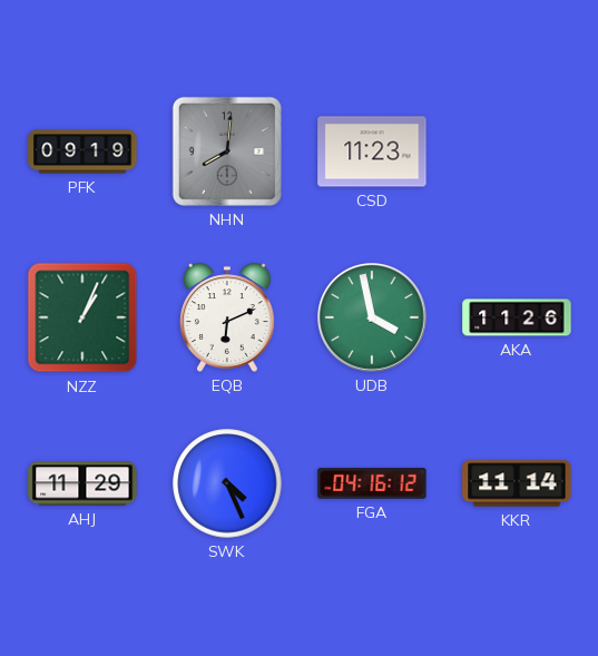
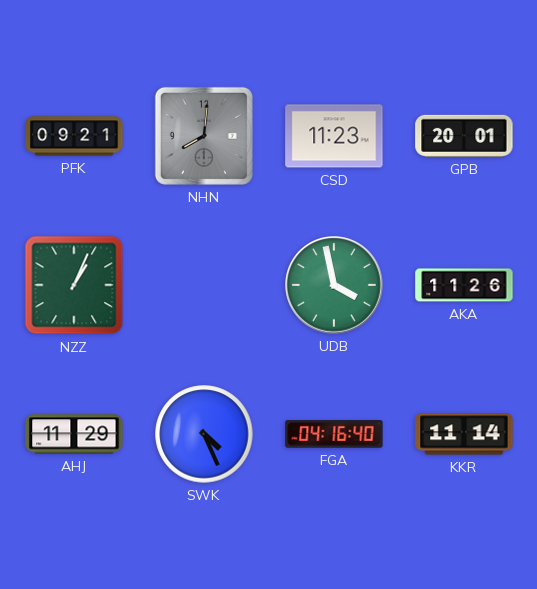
PFK: 09:19 -> 09:21
GPB: none -> 20:01
EQB: 6:11 -> none
FGA: 04:16:12 -> 04:16:40
